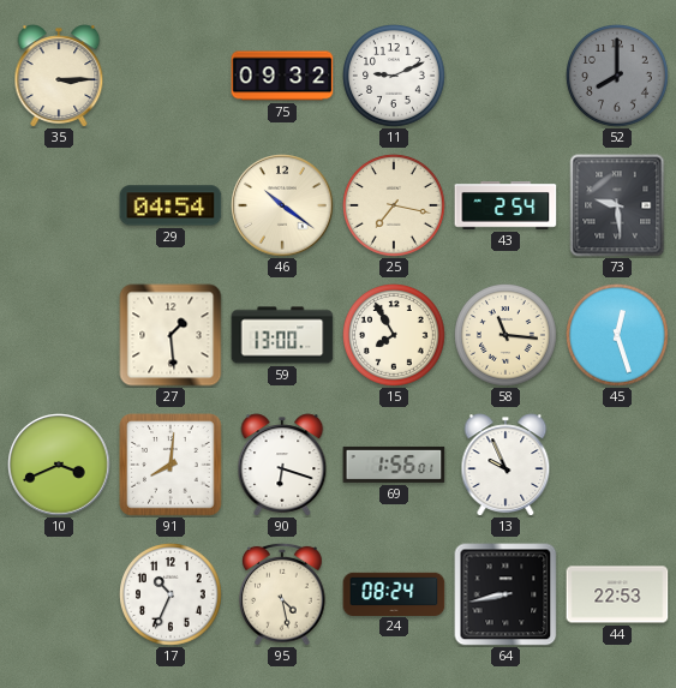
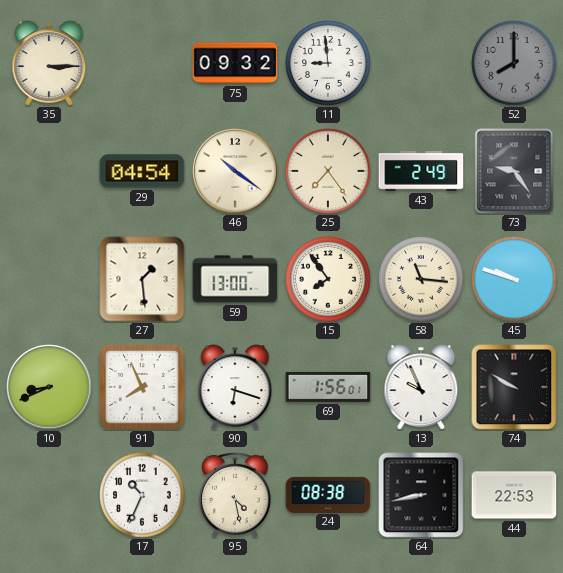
11: 9:11 -> 8:59
25: 7:17 -> 7:24
43: 2:54 -> 2:49
73: 9:29 -> 9:24
15: 7:55 -> 7:54
45: 12:27 -> 9:48
10: 3:41 -> 8:41
91: 8:01 -> 7:56
74: none -> 9:50
24: 08:24 -> 08:38
